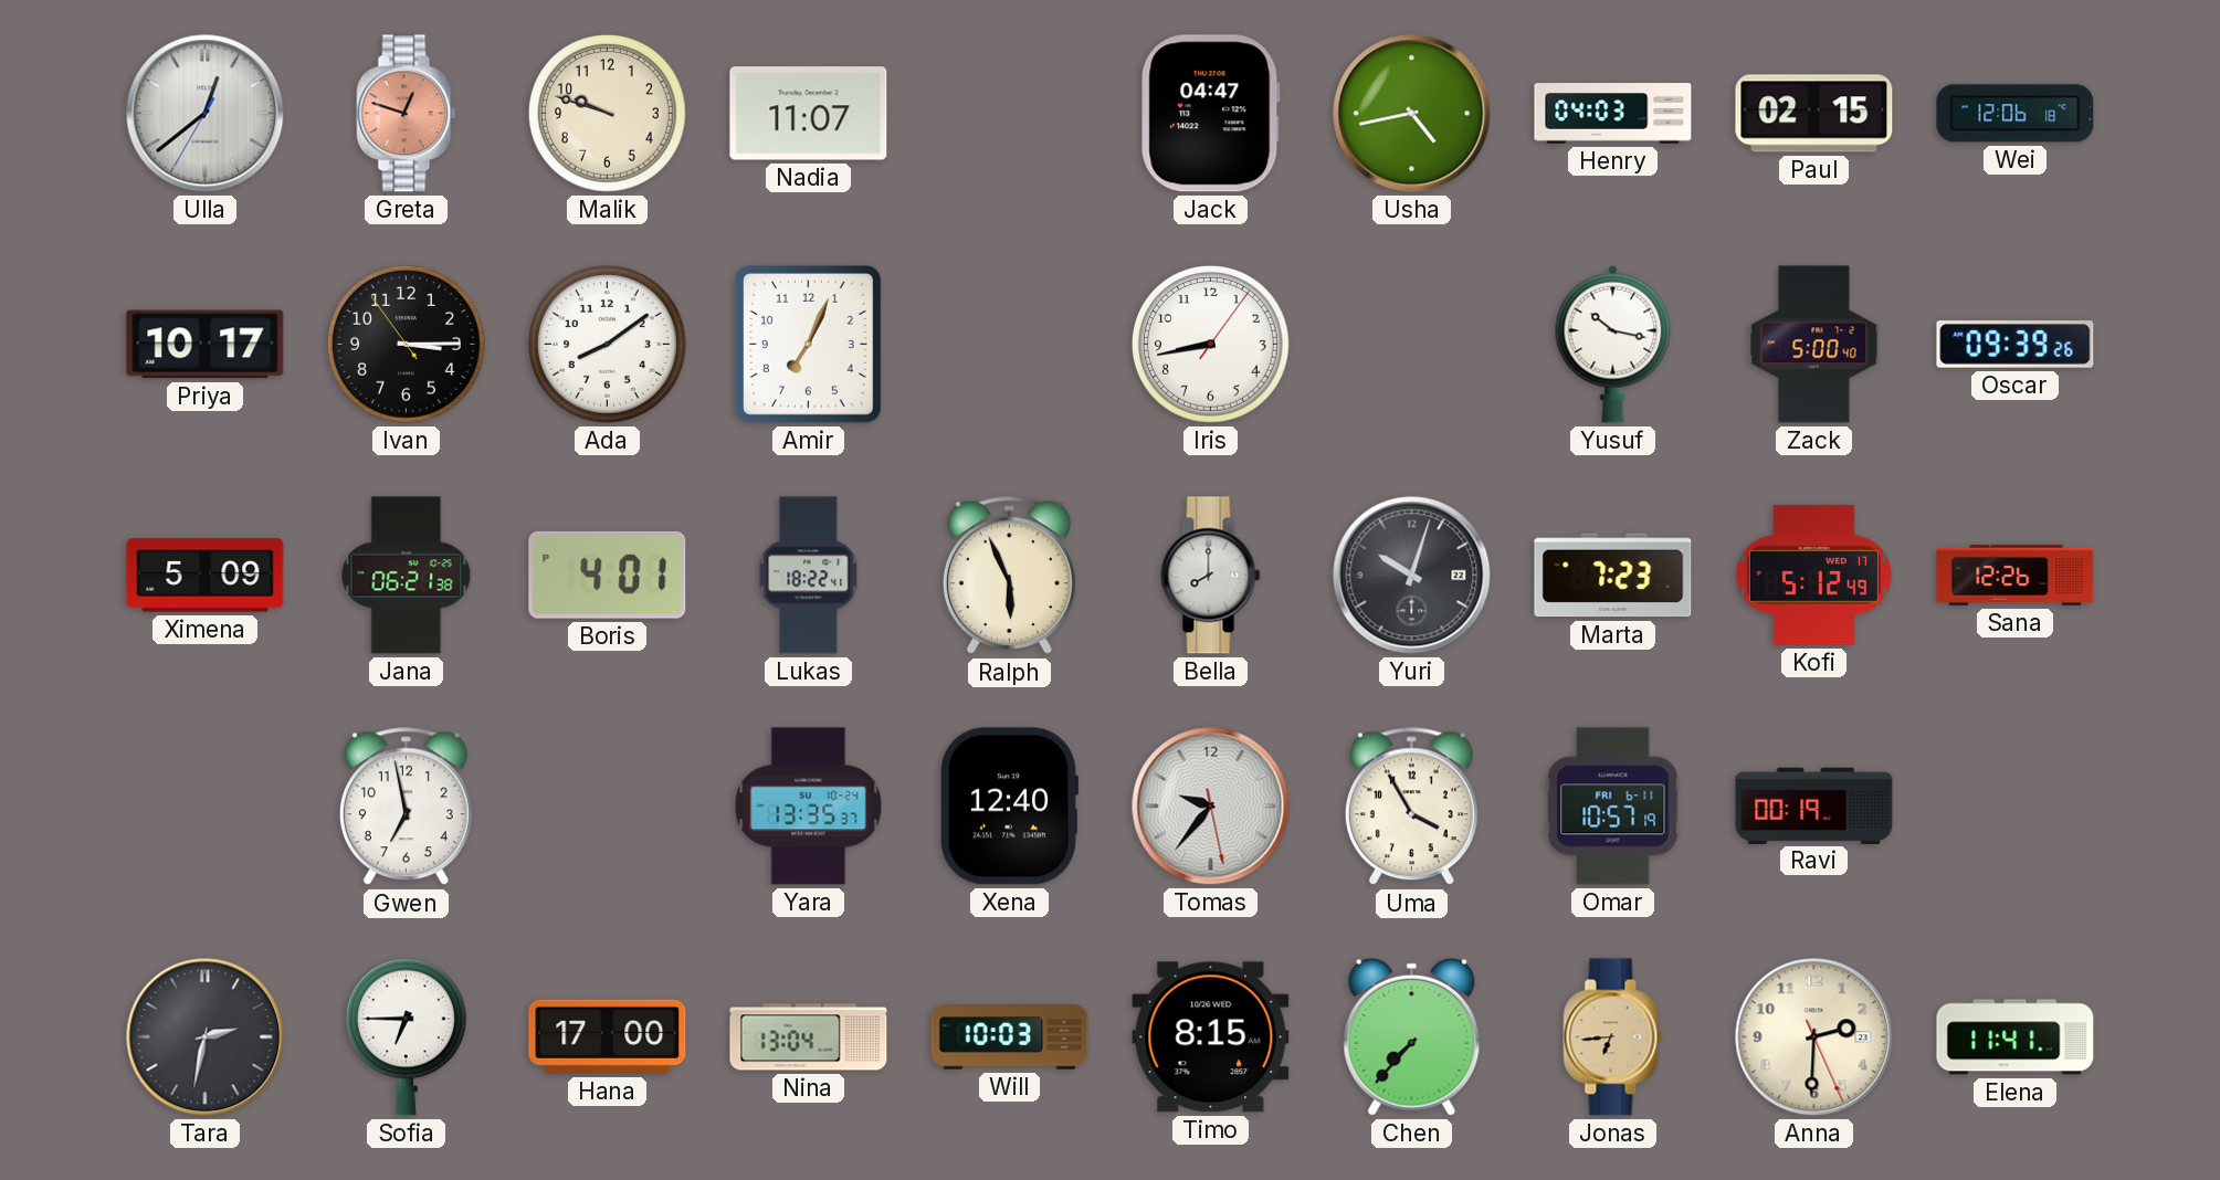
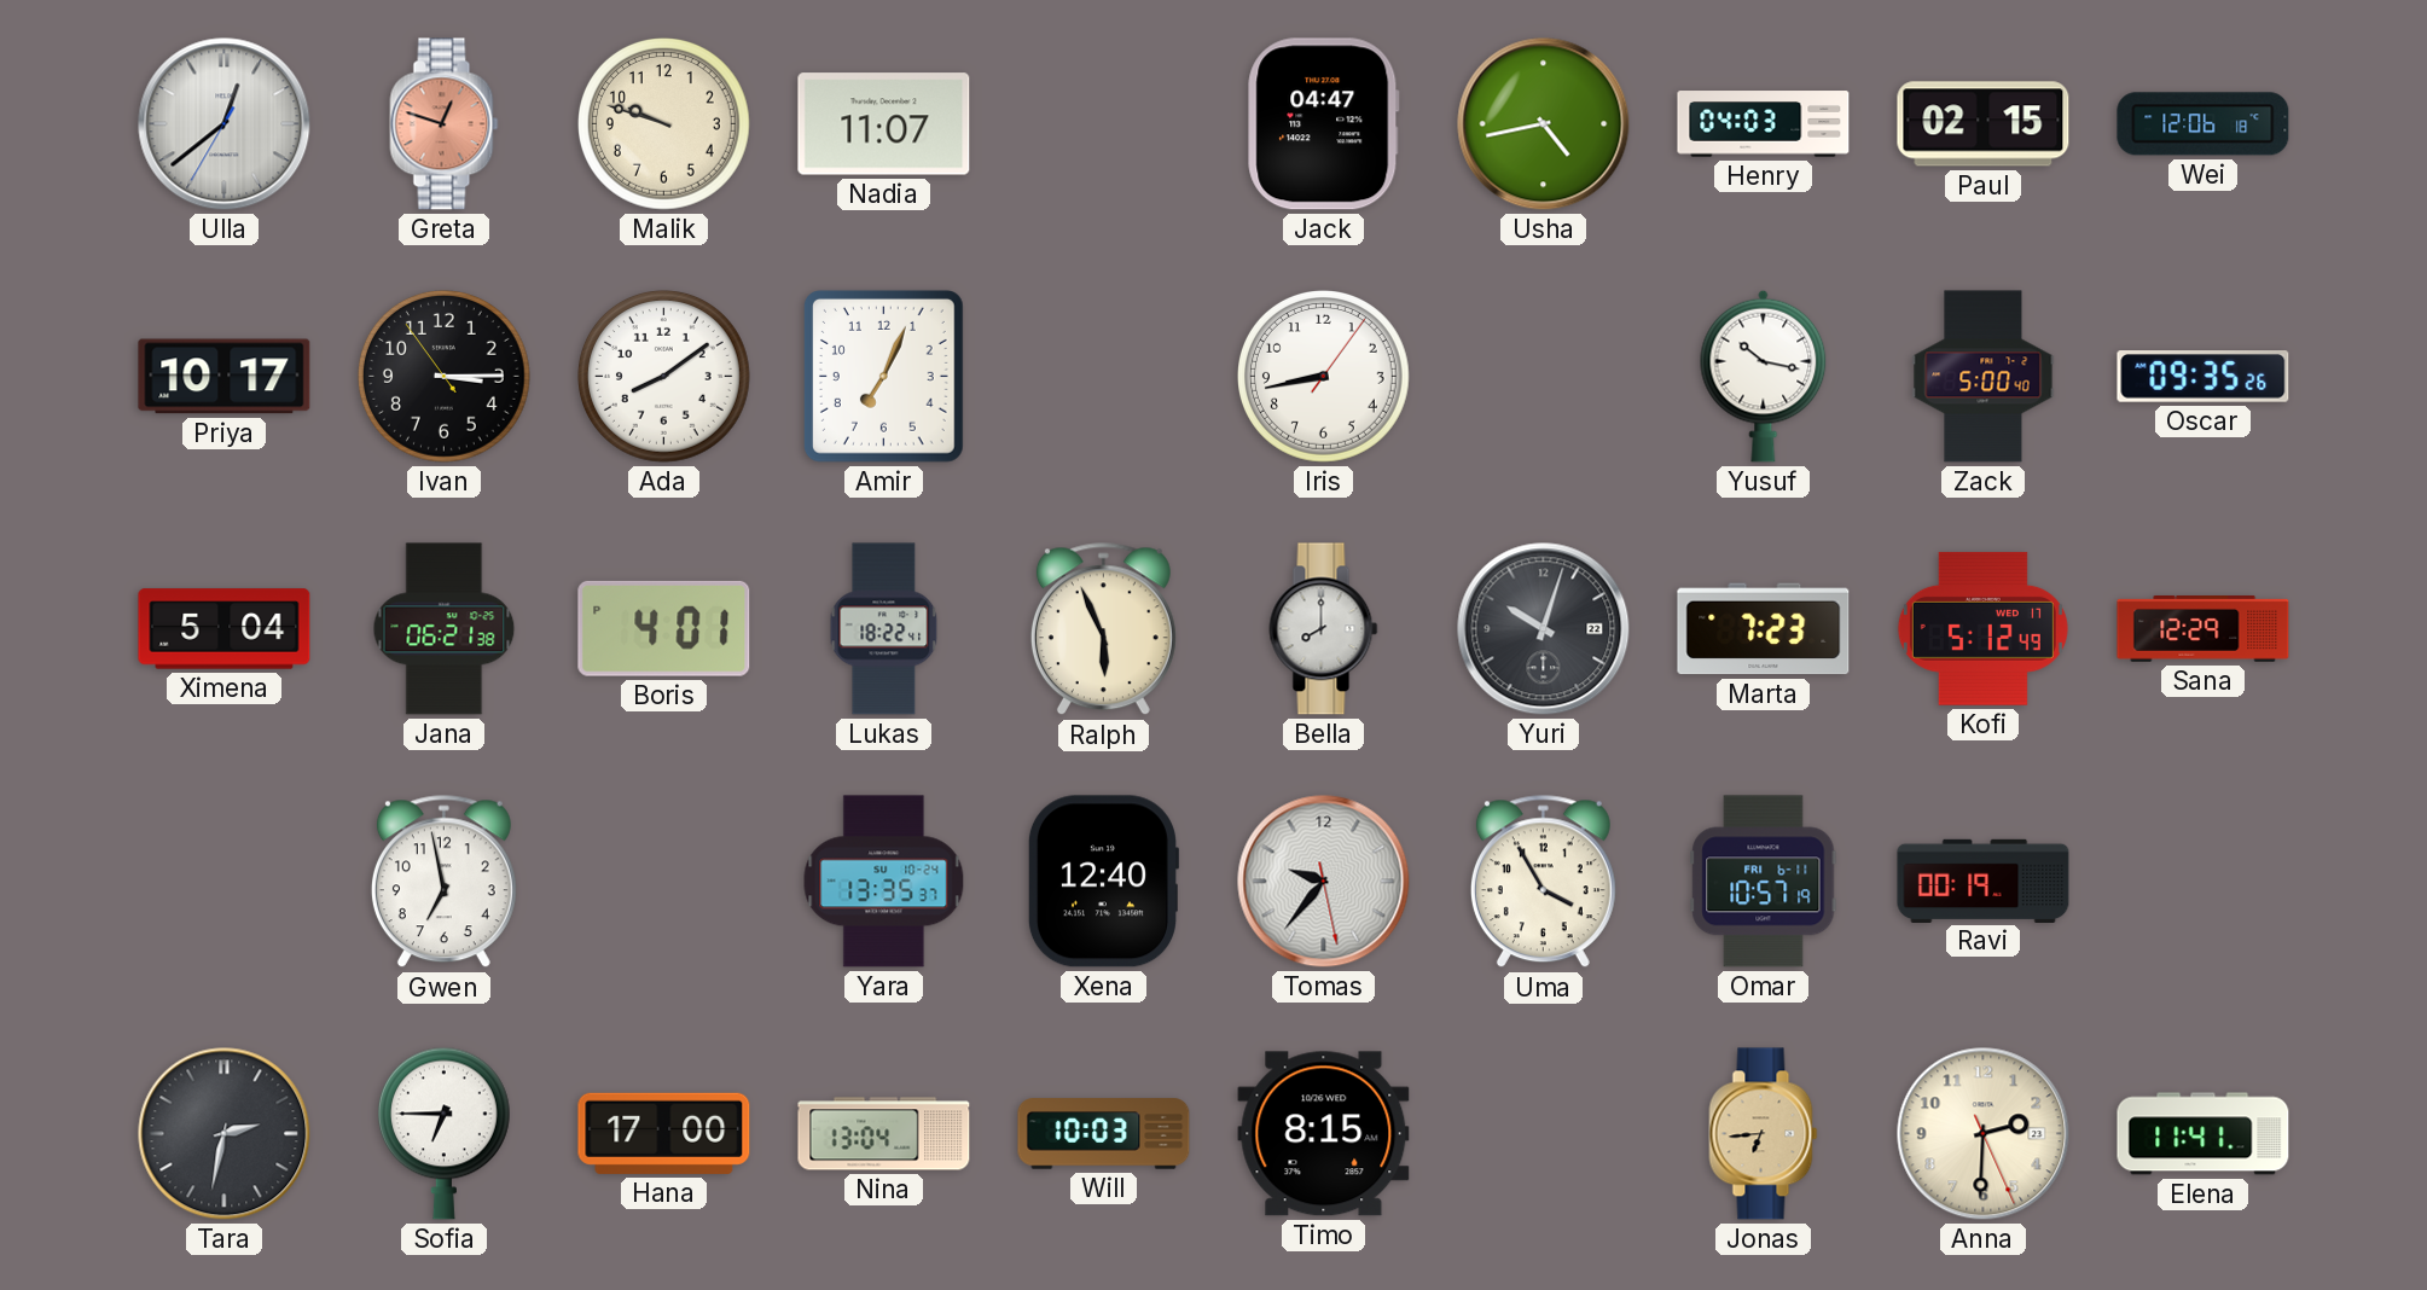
Oscar: 09:39 -> 09:35
Ximena: 5:09 -> 5:04
Sana: 12:26 -> 12:29
Chen: 7:37 -> none
